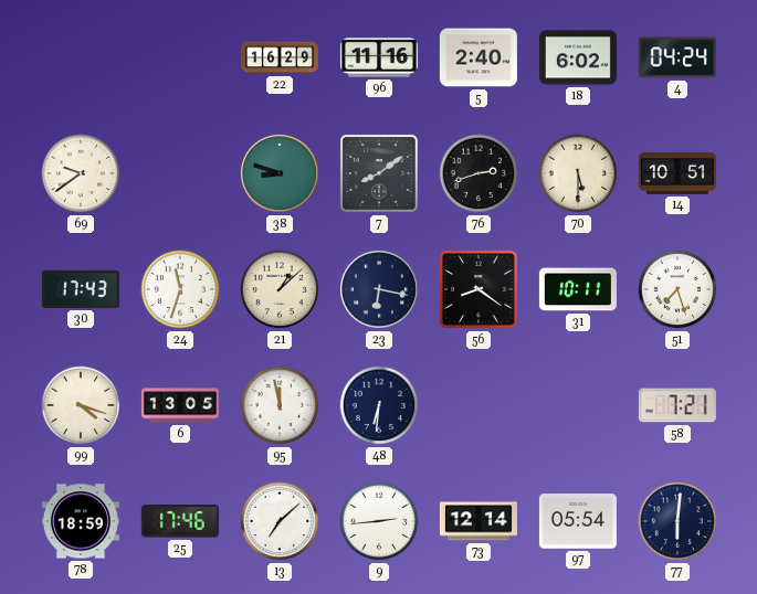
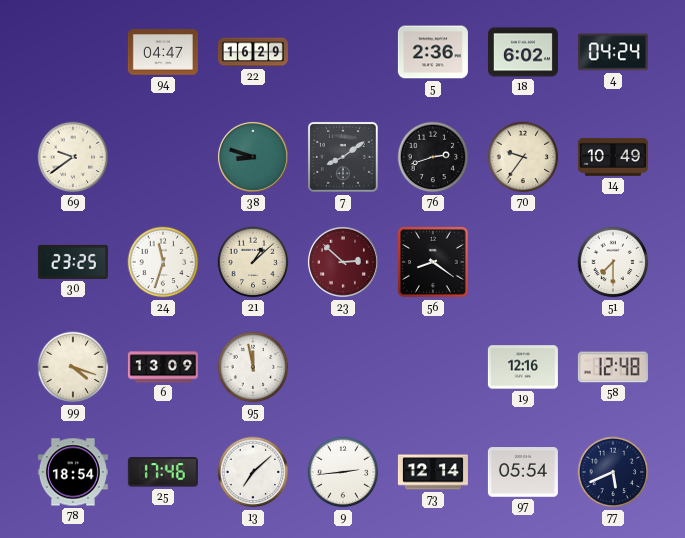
94: none -> 04:47
96: 11:16 -> none
5: 2:40 -> 2:36
70: 5:30 -> 9:36
14: 10:51 -> 10:49
30: 17:43 -> 23:25
23: 6:17 -> 2:52
23 dial: navy -> burgundy
31: 10:11 -> none
51: 7:27 -> 7:30
6: 13:05 -> 13:09
48: 6:31 -> none
19: none -> 12:16
58: 7:21 -> 12:48
78: 18:59 -> 18:54
77: 6:01 -> 5:41
